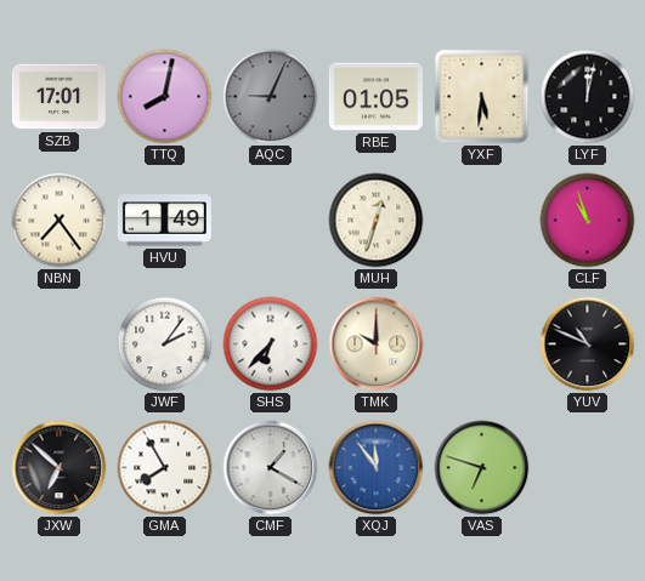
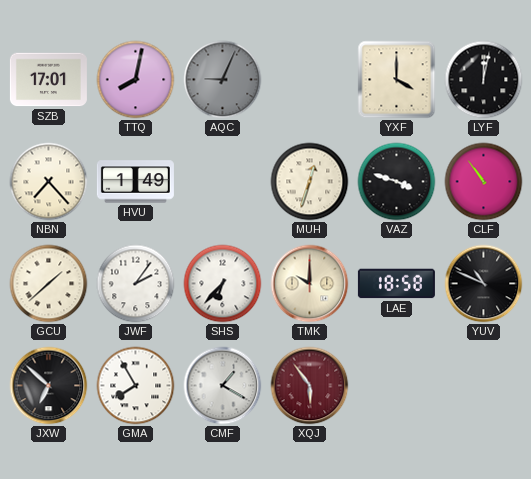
RBE: 01:05 -> none
YXF: 5:31 -> 4:00
NBN: 7:24 -> 7:23
VAZ: none -> 3:48
CLF: 10:57 -> 10:54
GCU: none -> 1:38
LAE: none -> 18:58
XQJ: 11:54 -> 5:54
XQJ dial: blue -> burgundy
VAS: 6:48 -> none
